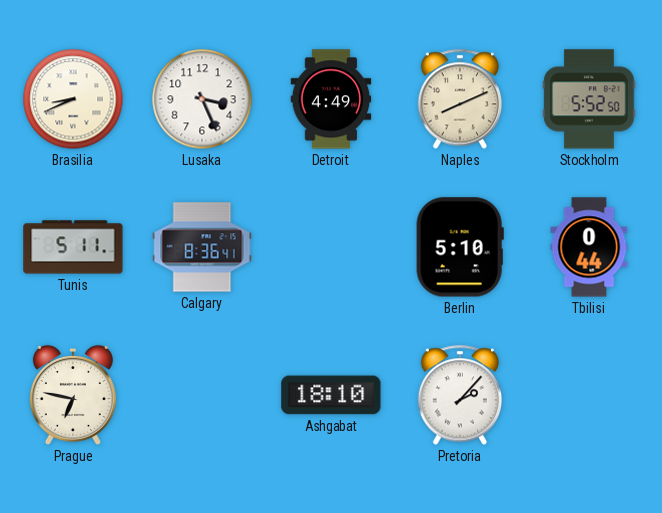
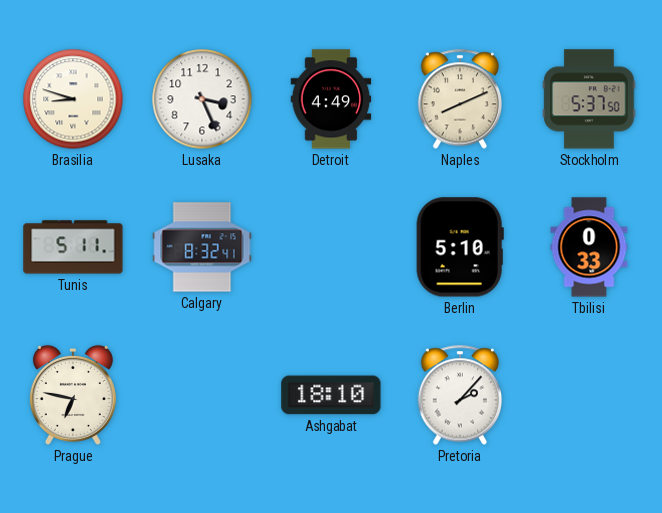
Brasilia: 8:41 -> 8:48
Stockholm: 5:52 -> 5:37
Calgary: 8:36 -> 8:32
Tbilisi: 0:44 -> 0:33
